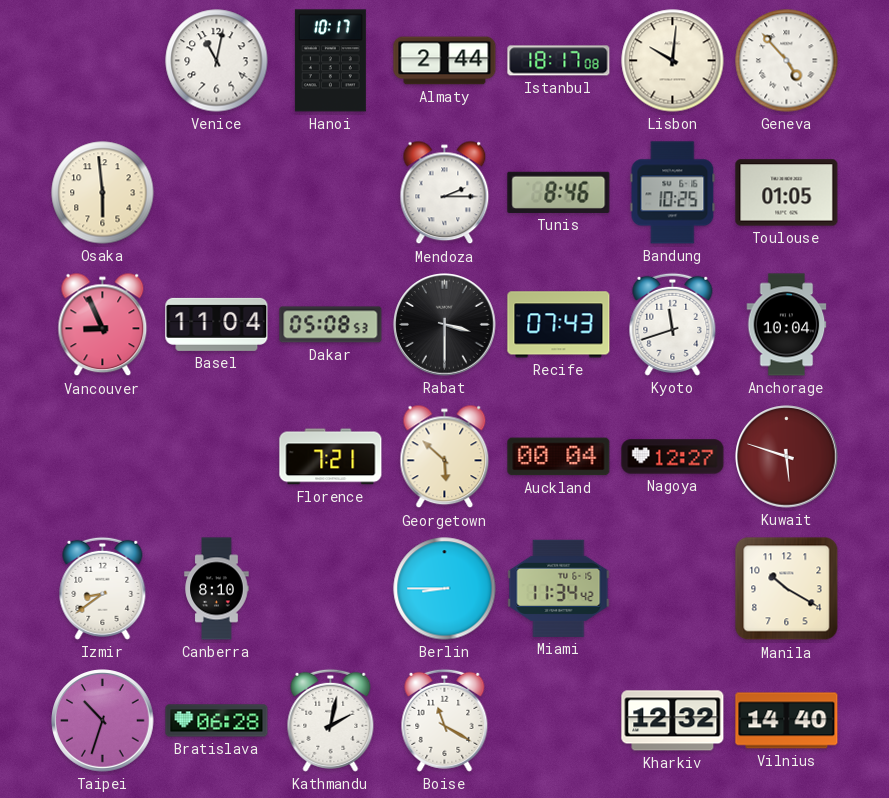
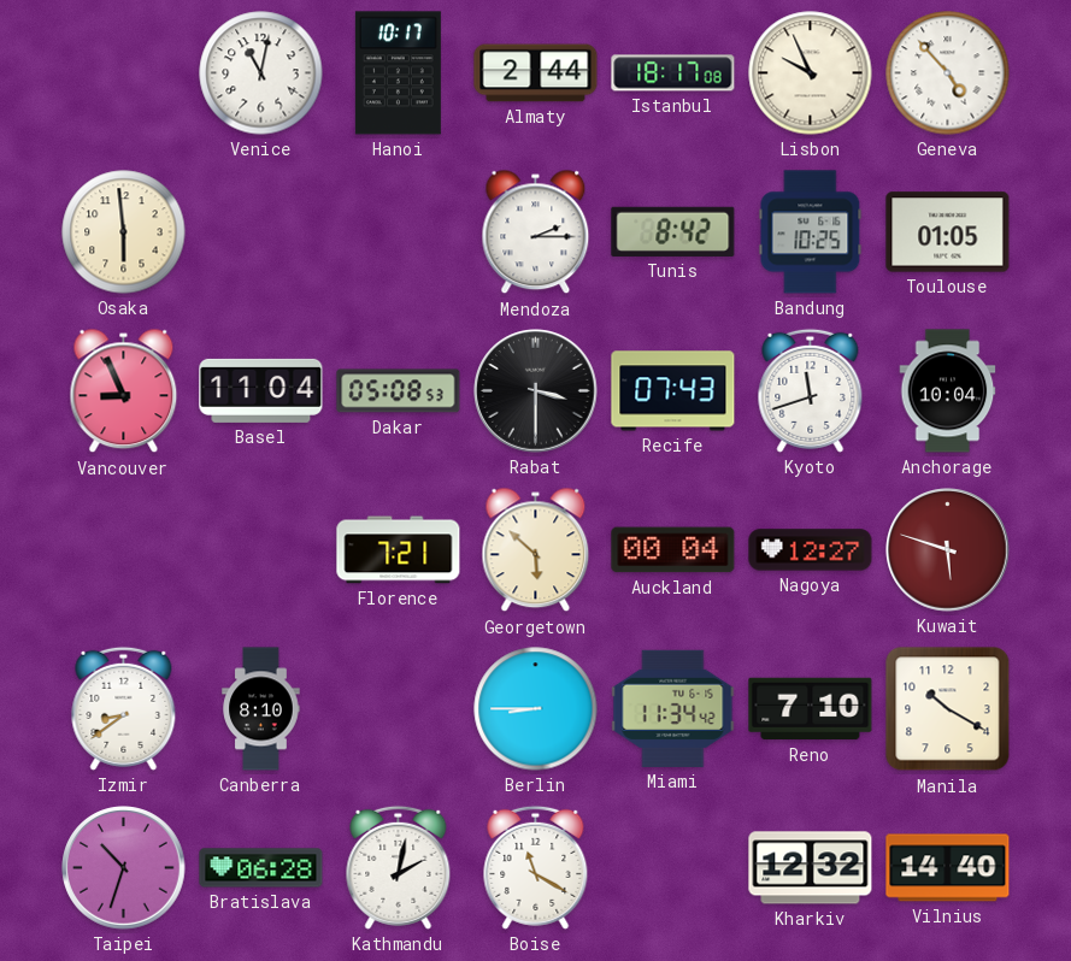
Lisbon: 10:01 -> 9:56
Tunis: 8:46 -> 8:42
Reno: none -> 7:10
